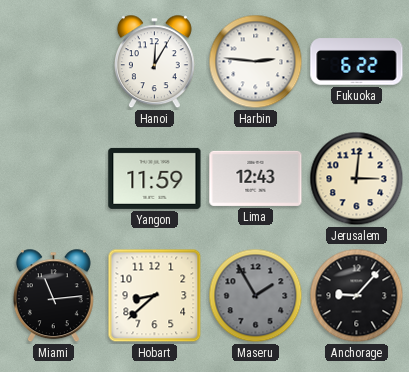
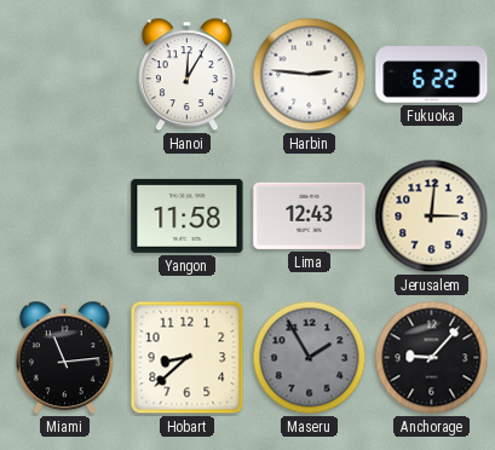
Yangon: 11:59 -> 11:58
